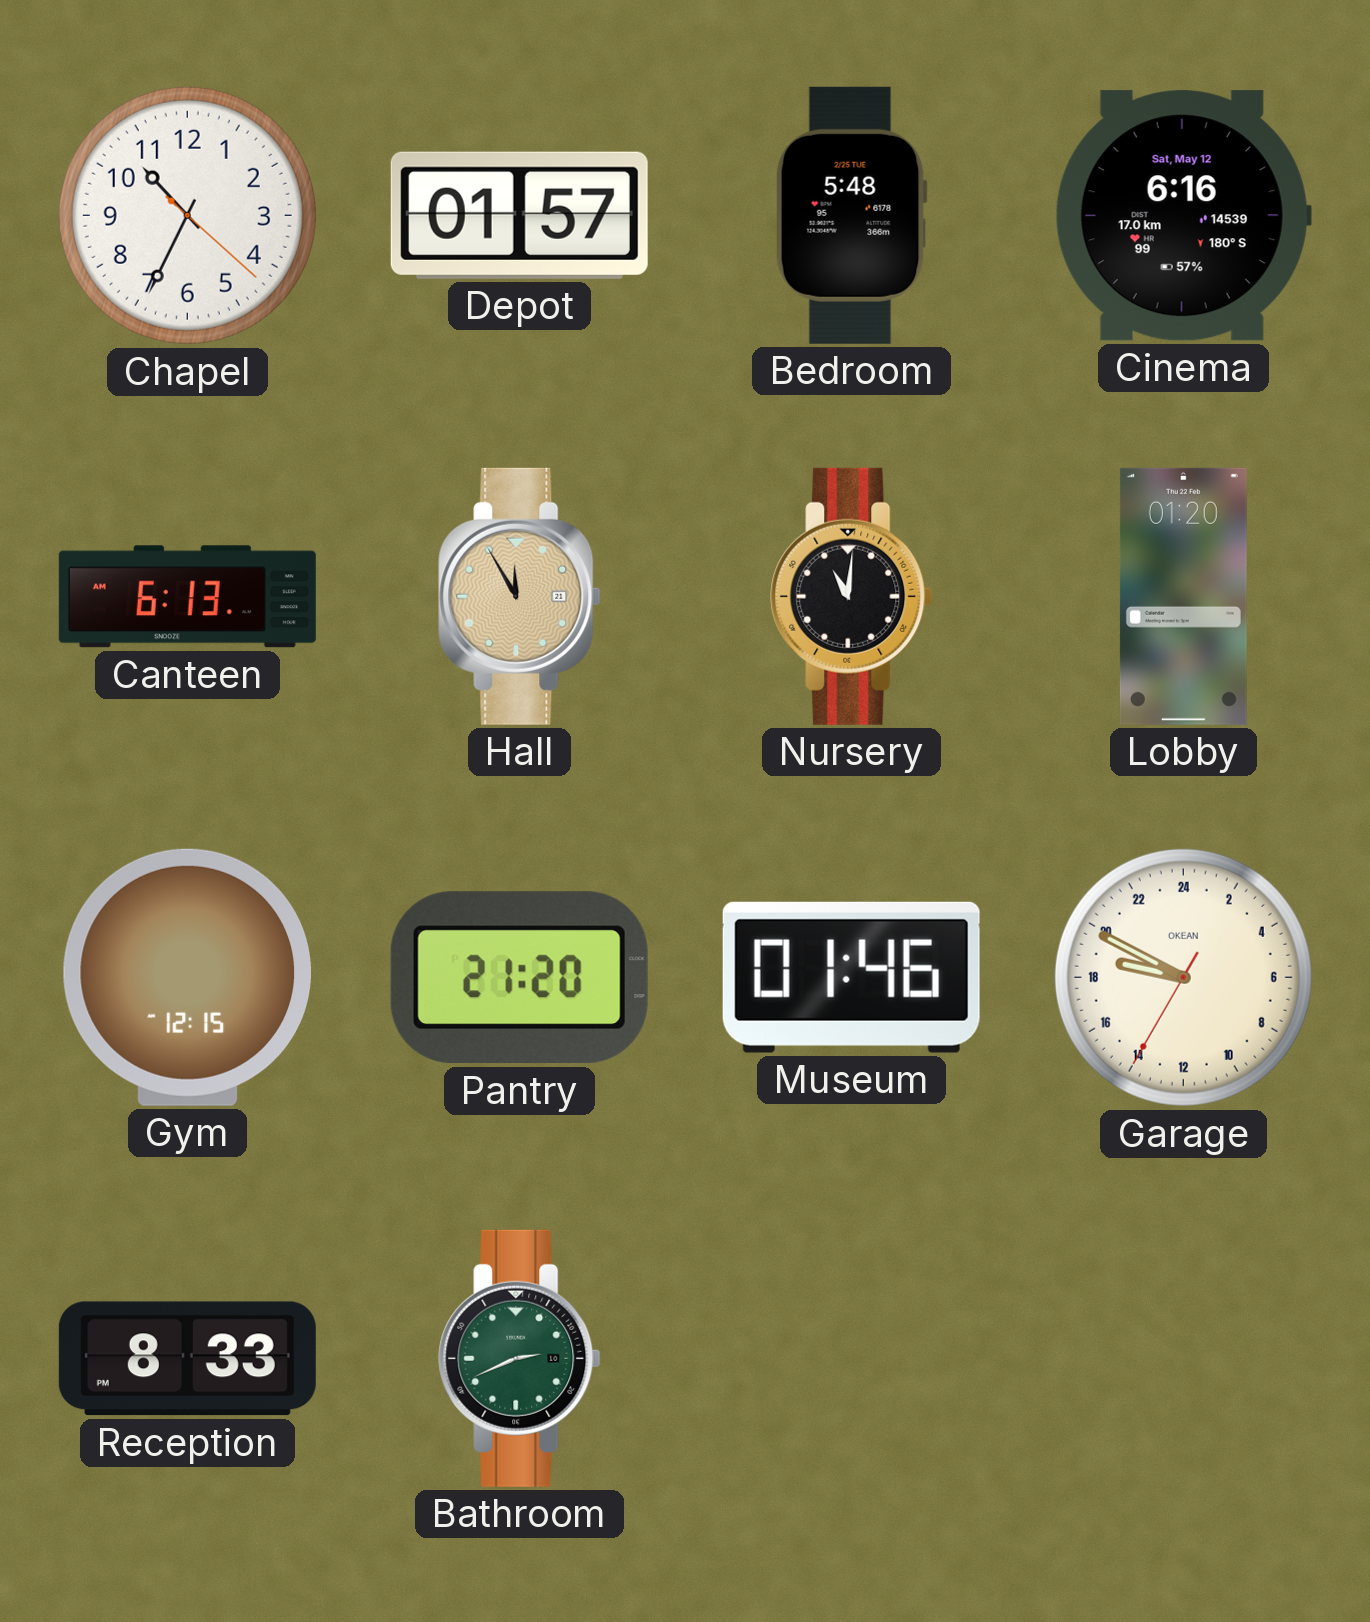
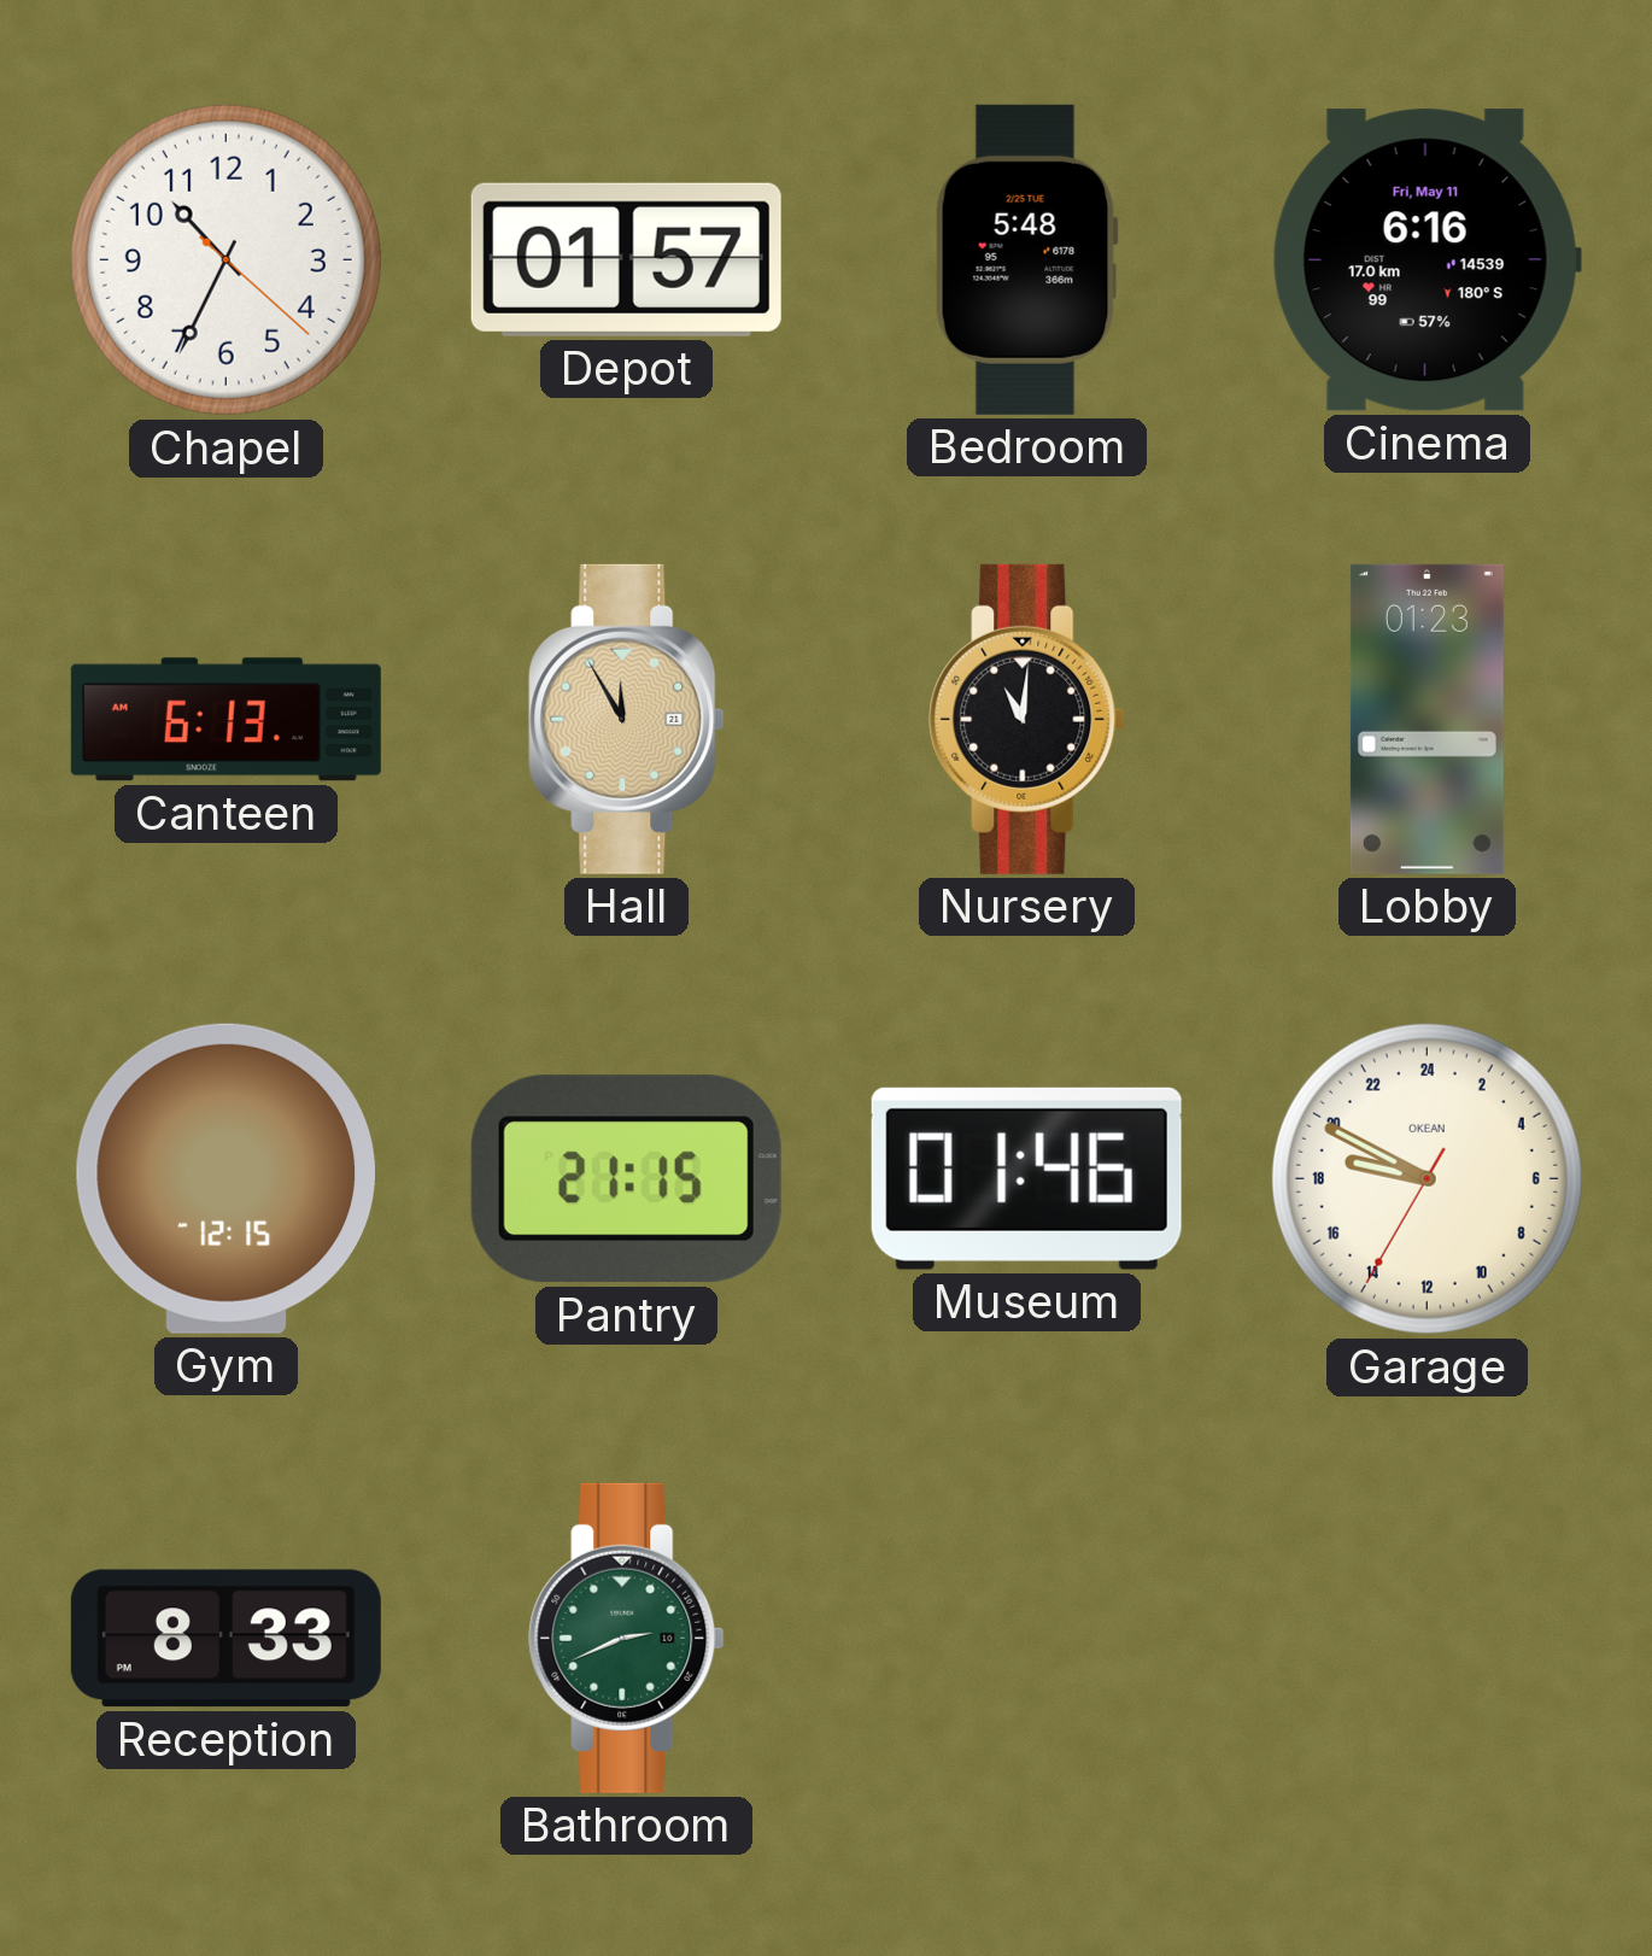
Cinema date: Sat, May 12 -> Fri, May 11
Lobby: 01:20 -> 01:23
Pantry: 21:20 -> 21:15
